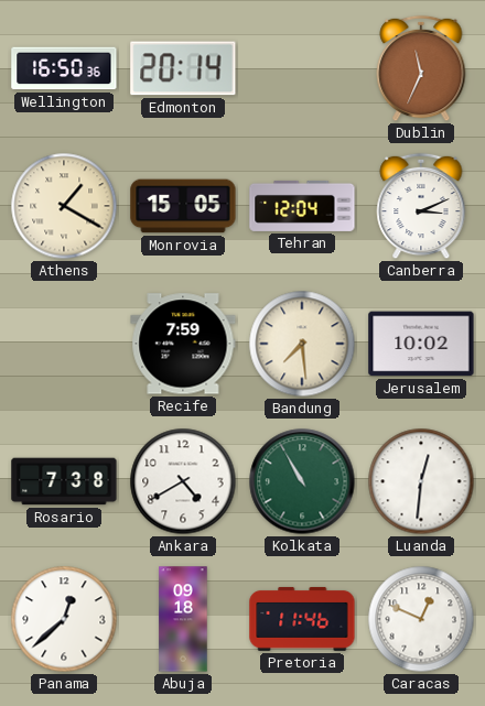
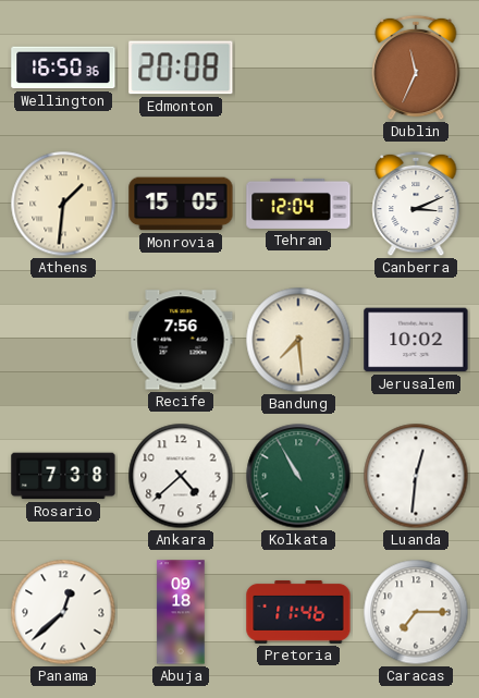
Edmonton: 20:14 -> 20:08
Athens: 1:20 -> 1:31
Recife: 7:59 -> 7:56
Ankara: 4:40 -> 4:38
Caracas: 12:49 -> 7:15
